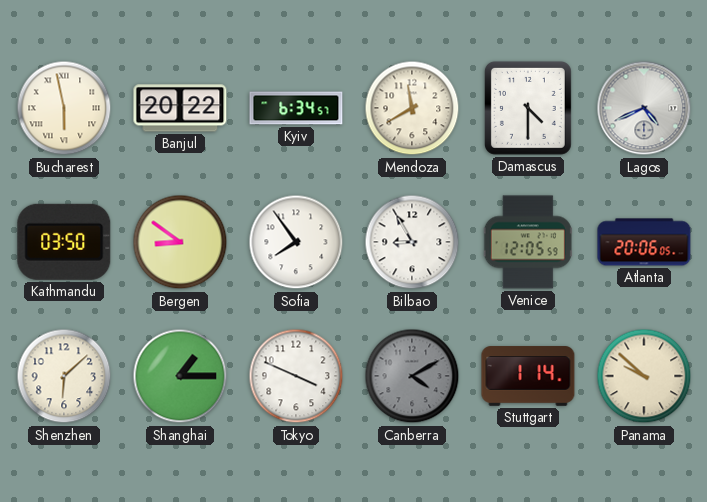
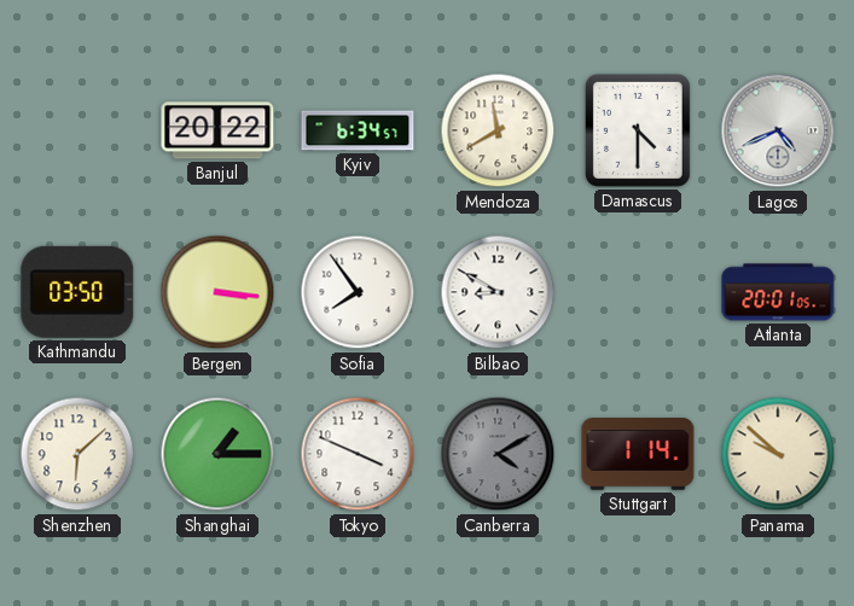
Bucharest: 5:58 -> none
Bergen: 8:51 -> 3:16
Bilbao: 8:55 -> 8:50
Venice: 12:05 -> none
Atlanta: 20:06 -> 20:01
